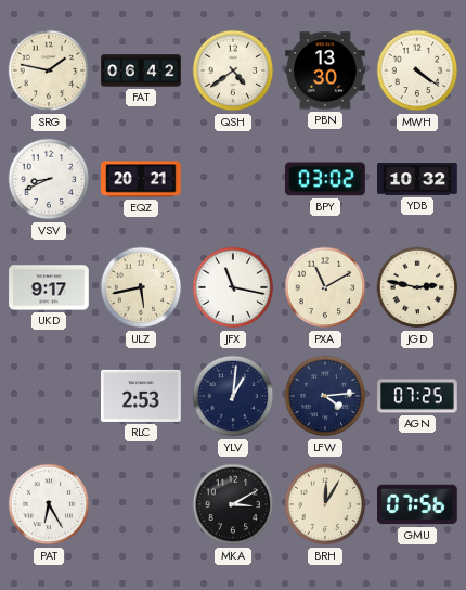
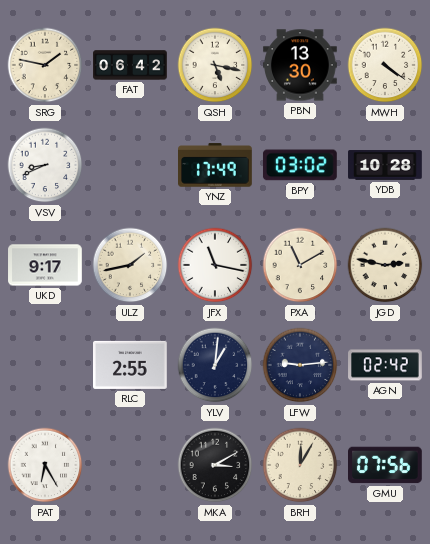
QSH: 4:39 -> 5:17
EQZ: 20:21 -> none
YNZ: none -> 17:49
YDB: 10:32 -> 10:28
ULZ: 5:43 -> 1:43
RLC: 2:53 -> 2:55
LFW: 4:14 -> 9:14
AGN: 07:25 -> 02:42
